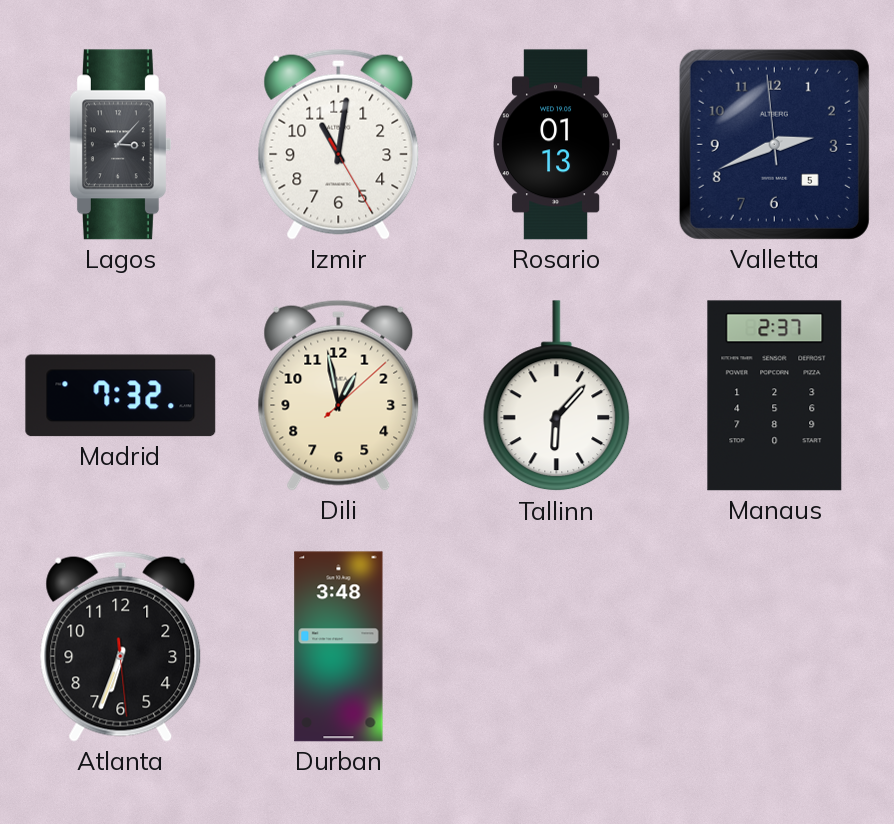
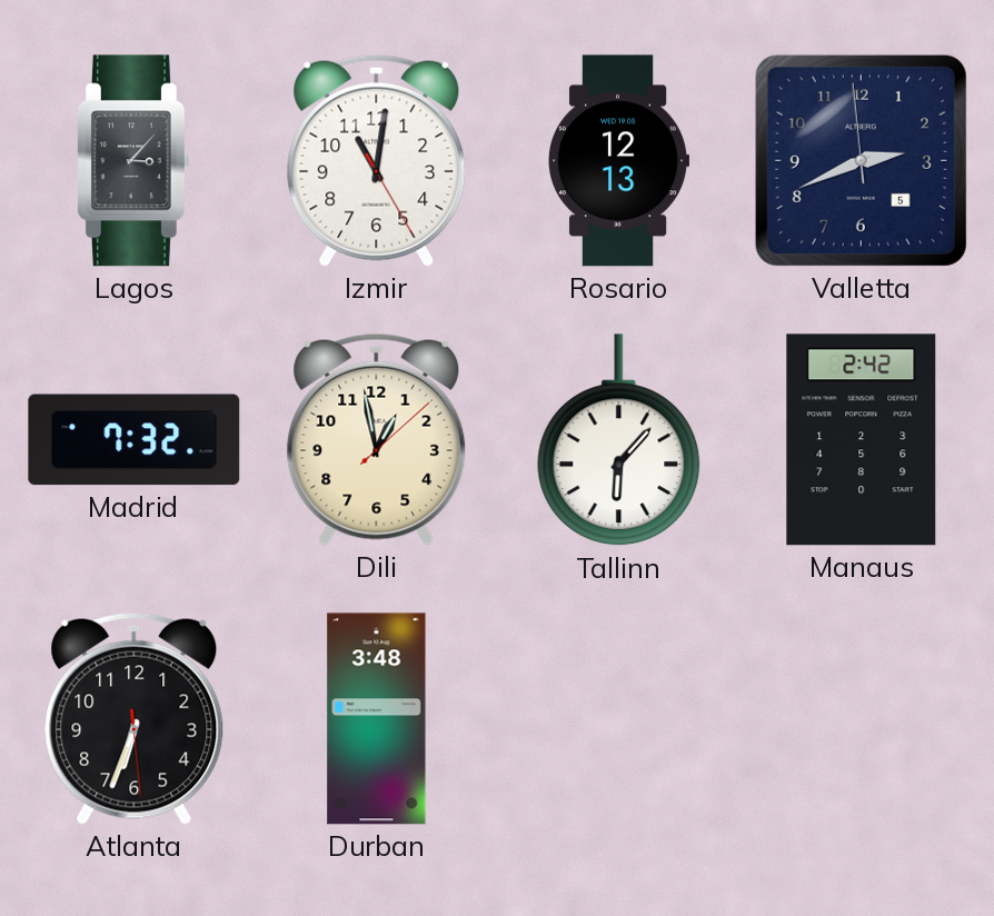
Rosario: 01:13 -> 12:13
Manaus: 2:37 -> 2:42
